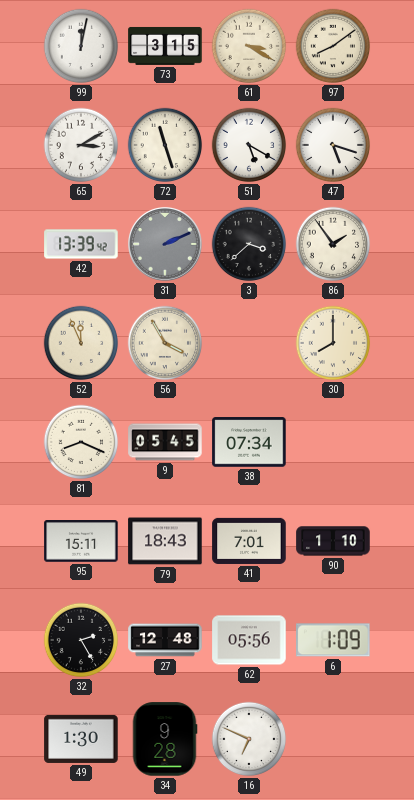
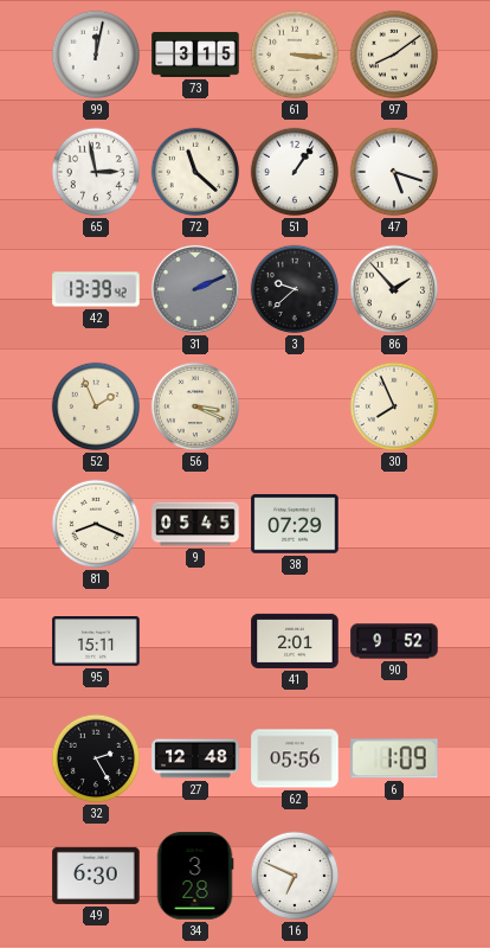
61: 3:20 -> 3:16
65: 3:10 -> 2:58
72: 11:27 -> 11:22
51: 5:20 -> 1:06
3: 3:38 -> 9:38
86: 1:54 -> 1:53
52: 11:56 -> 1:56
56: 3:55 -> 3:19
30: 8:00 -> 7:56
38: 07:34 -> 07:29
79: 18:43 -> none
41: 7:01 -> 2:01
90: 1:10 -> 9:52
49: 1:30 -> 6:30
34: 9:28 -> 3:28
